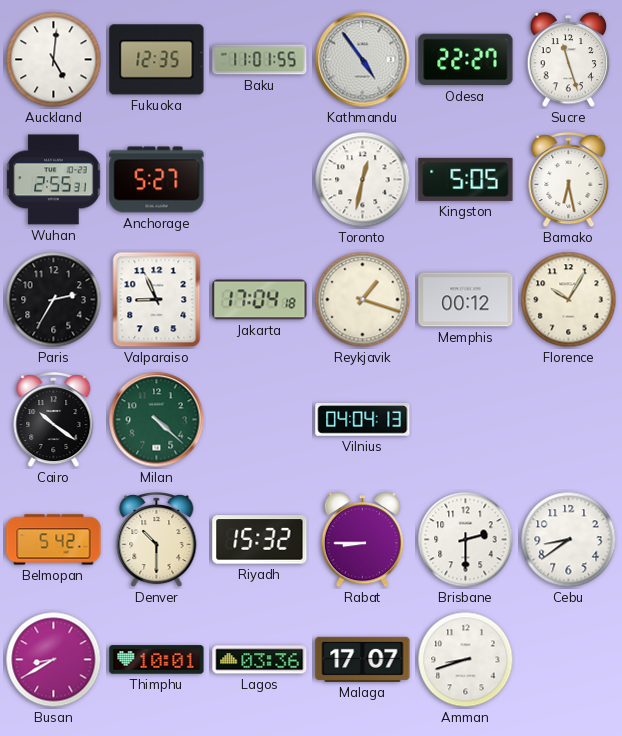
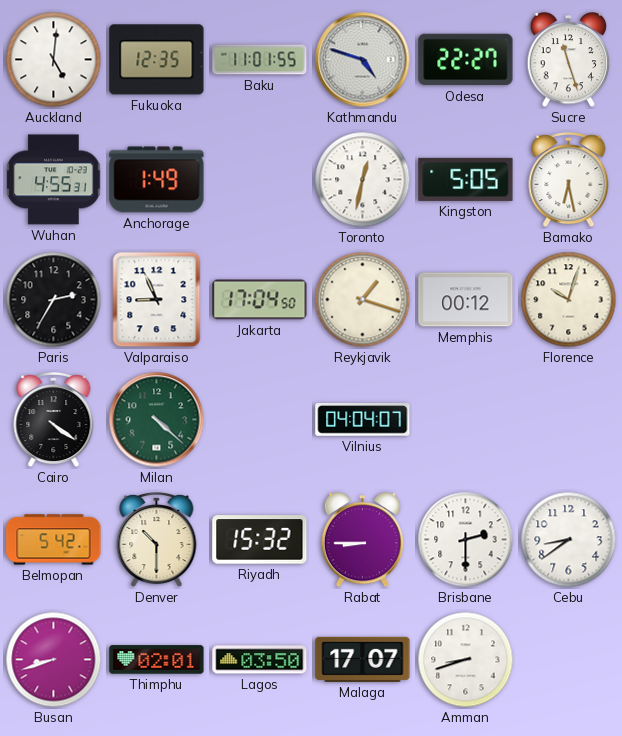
Kathmandu: 4:54 -> 4:48
Wuhan: 2:55 -> 4:55
Anchorage: 5:27 -> 1:49
Jakarta: 17:04:18 -> 17:04:50
Florence: 10:05 -> 10:03
Cairo: 10:21 -> 4:21
Vilnius: 04:04:13 -> 04:04:07
Busan: 8:40 -> 8:42
Thimphu: 10:01 -> 02:01
Lagos: 03:36 -> 03:50
